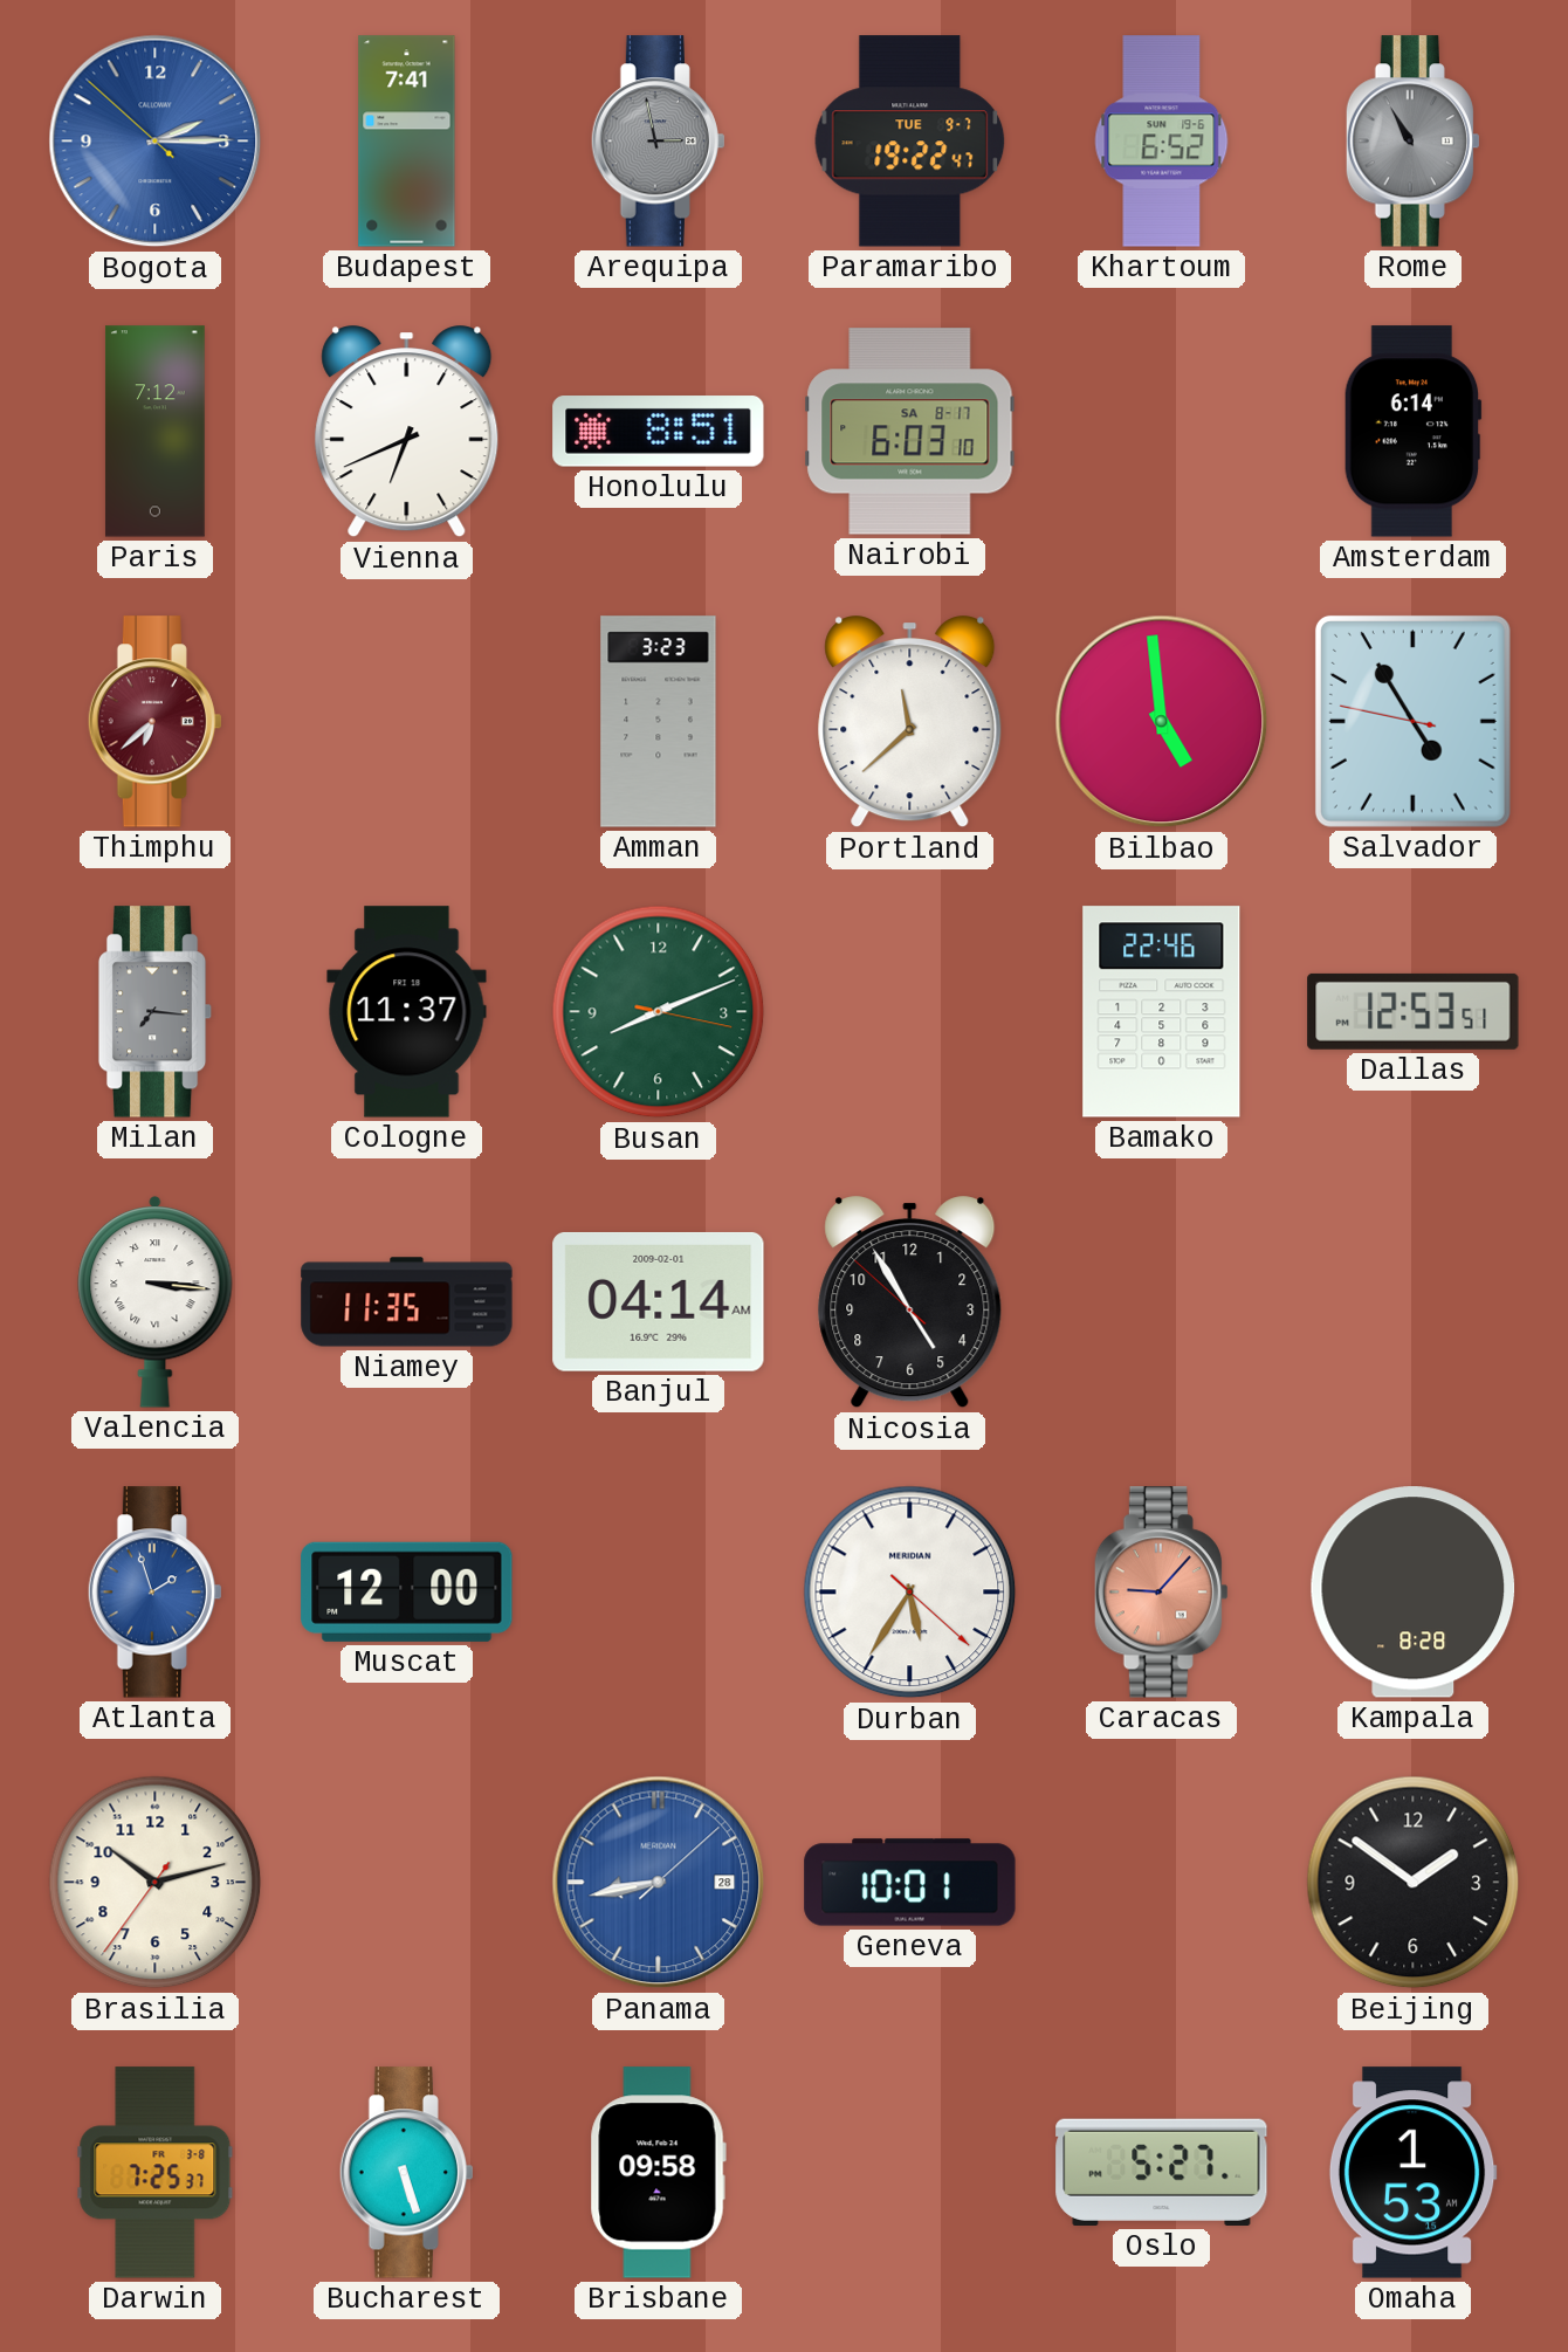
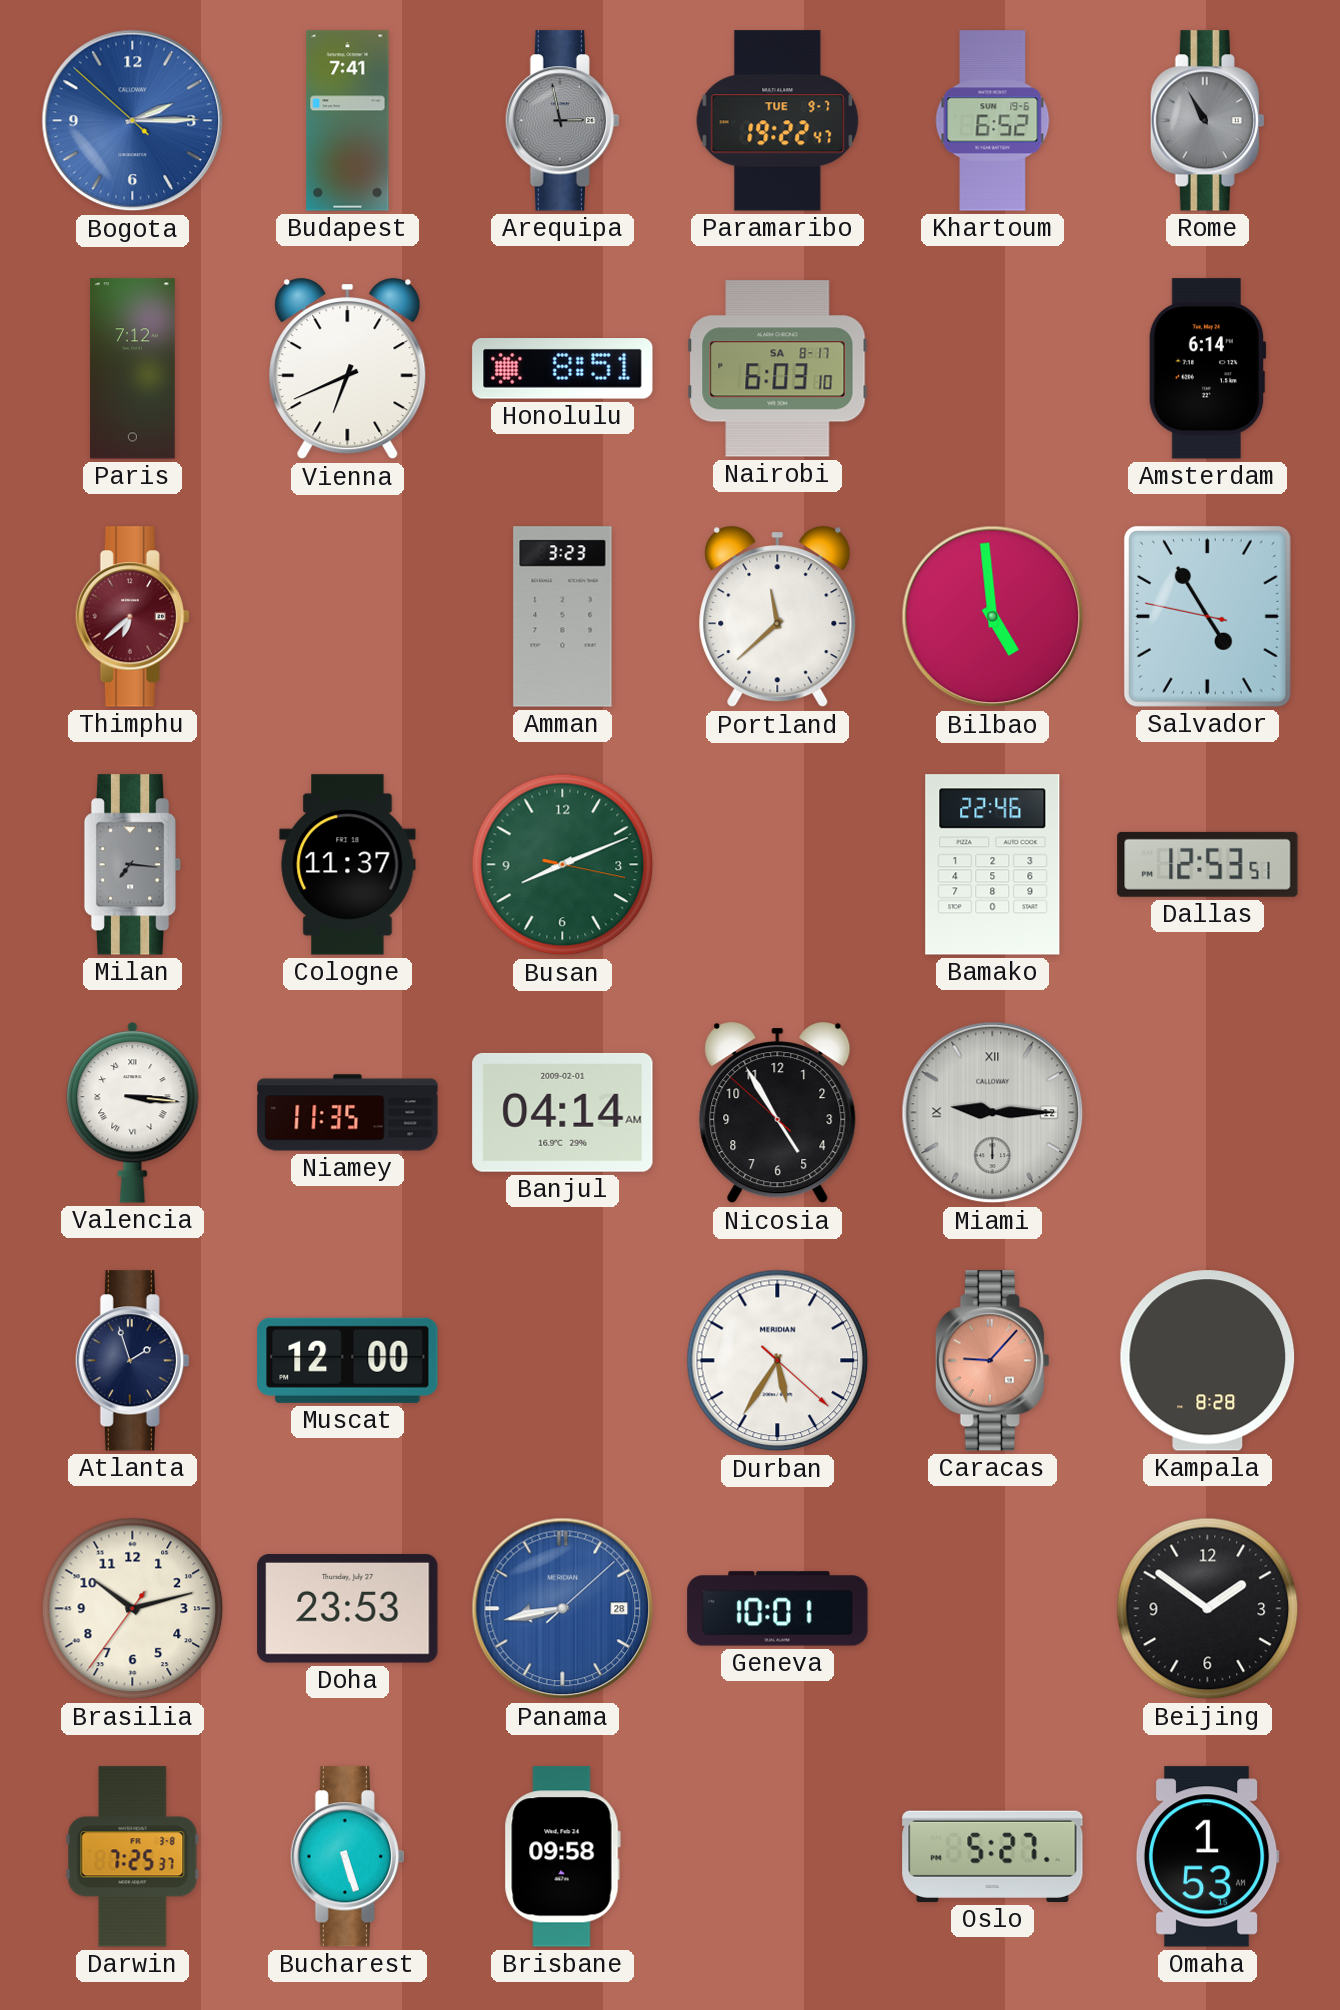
Miami: none -> 9:15
Atlanta dial: blue -> navy
Doha: none -> 23:53
